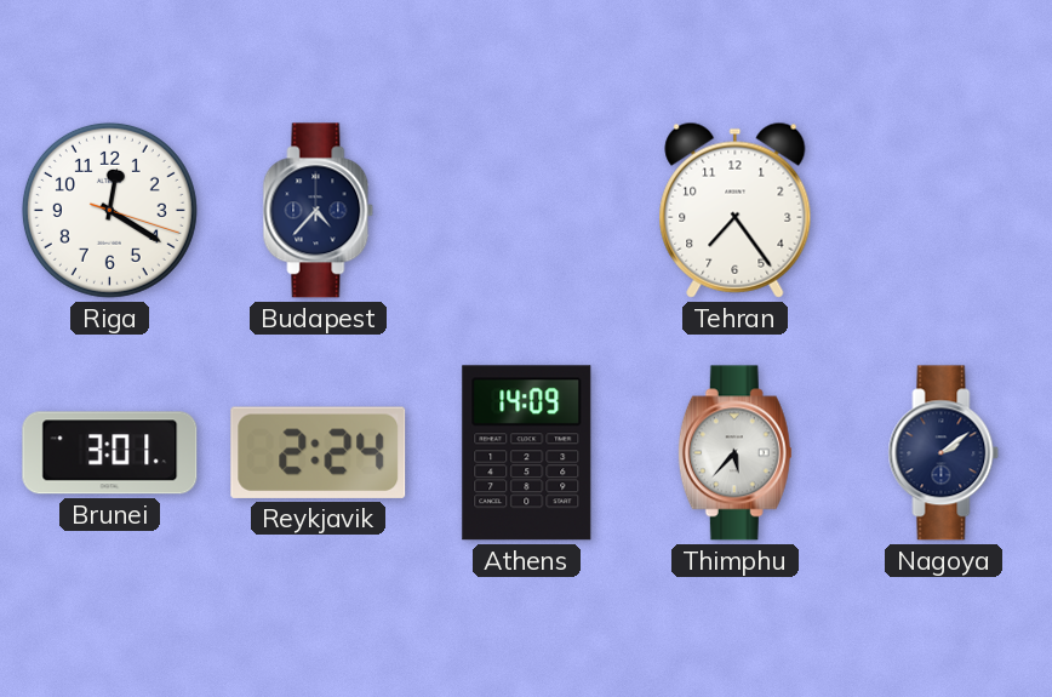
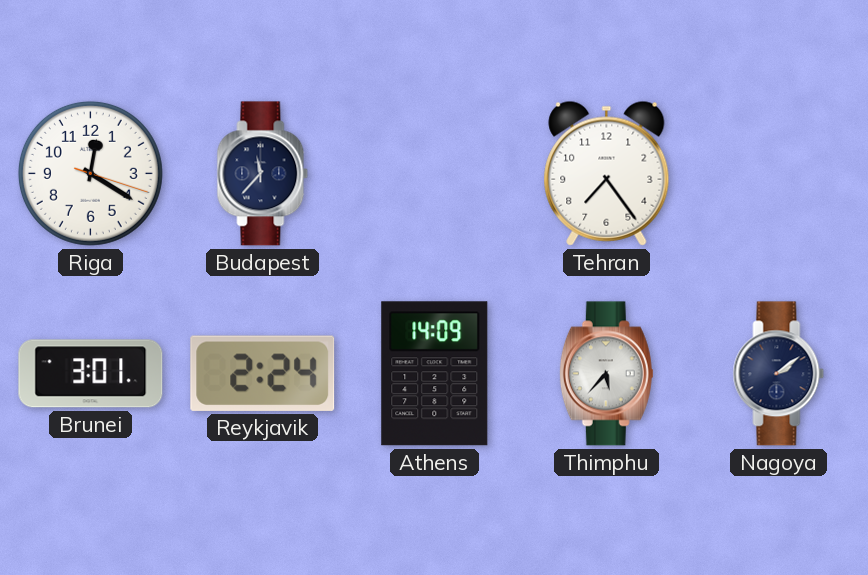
Budapest: 4:37 -> 11:37
